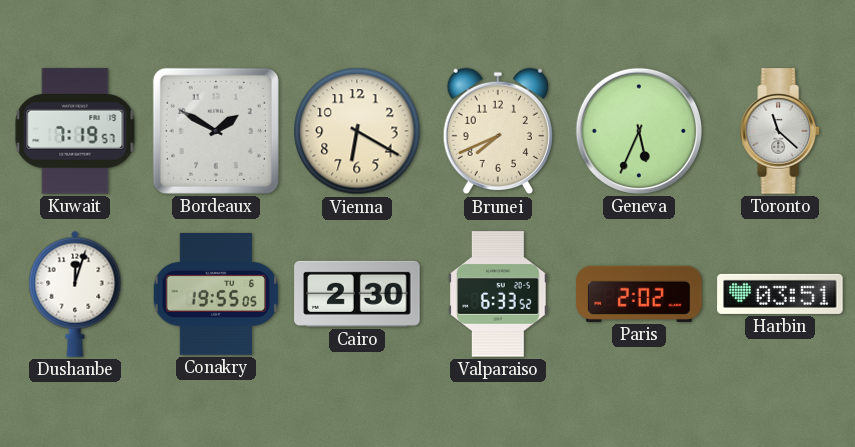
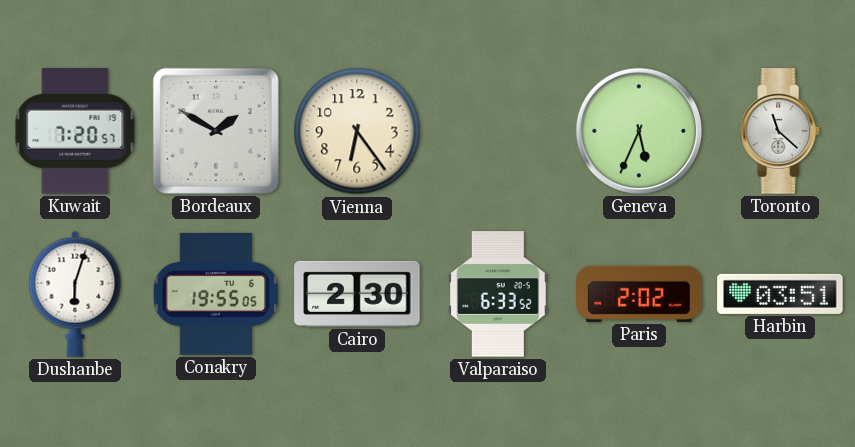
Kuwait: 7:19 -> 7:20
Vienna: 6:20 -> 6:24
Brunei: 7:41 -> none
Dushanbe: 12:03 -> 6:03
